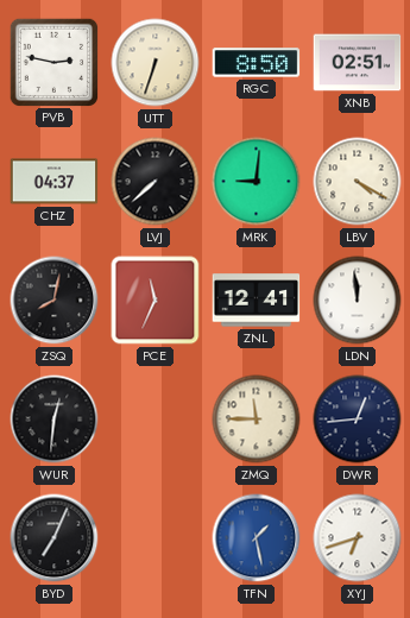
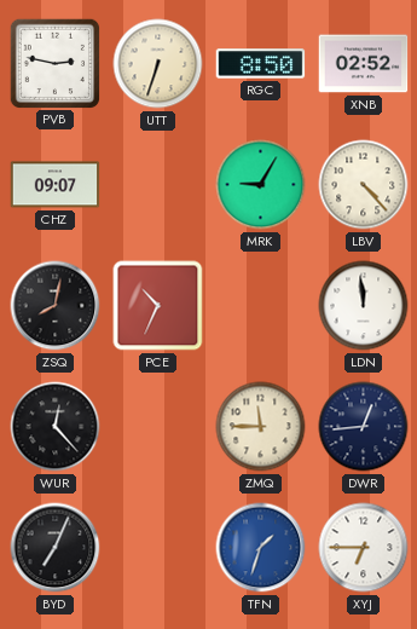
XNB: 02:51 -> 02:52
CHZ: 04:37 -> 09:07
LVJ: 7:38 -> none
MRK: 9:01 -> 9:05
LBV: 4:20 -> 4:23
PCE: 11:34 -> 10:34
ZNL: 12:41 -> none
WUR: 12:31 -> 12:23
TFN: 1:28 -> 1:33
XYJ: 6:42 -> 6:45
